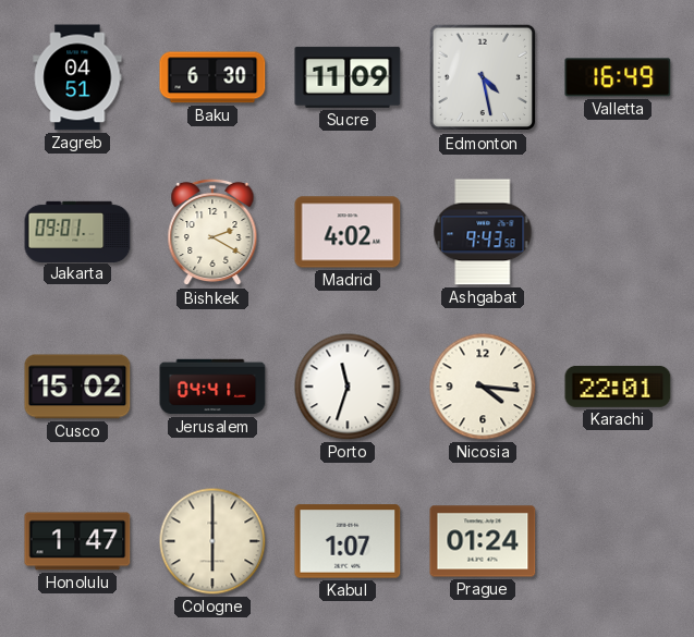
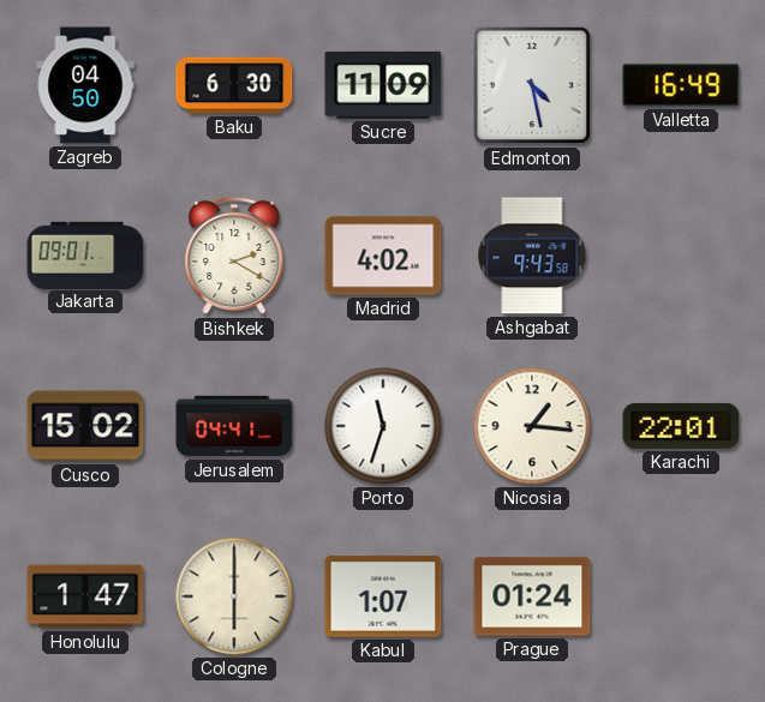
Zagreb: 04:51 -> 04:50
Nicosia: 4:16 -> 1:16
